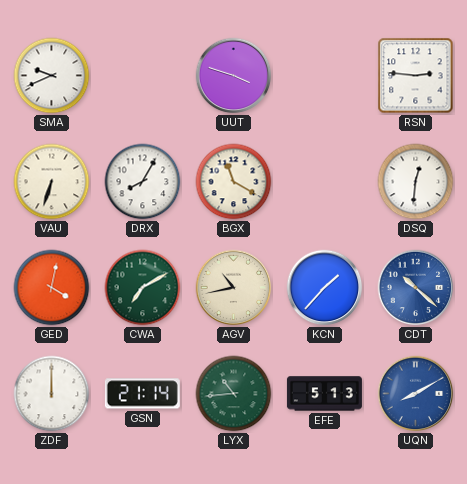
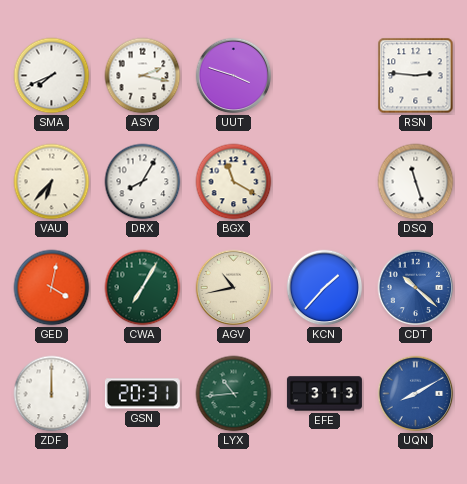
SMA: 9:41 -> 7:41
ASY: none -> 2:17
VAU: 6:33 -> 6:37
DSQ: 12:31 -> 11:27
CWA: 7:10 -> 7:05
GSN: 21:14 -> 20:31
EFE: 5:13 -> 3:13
